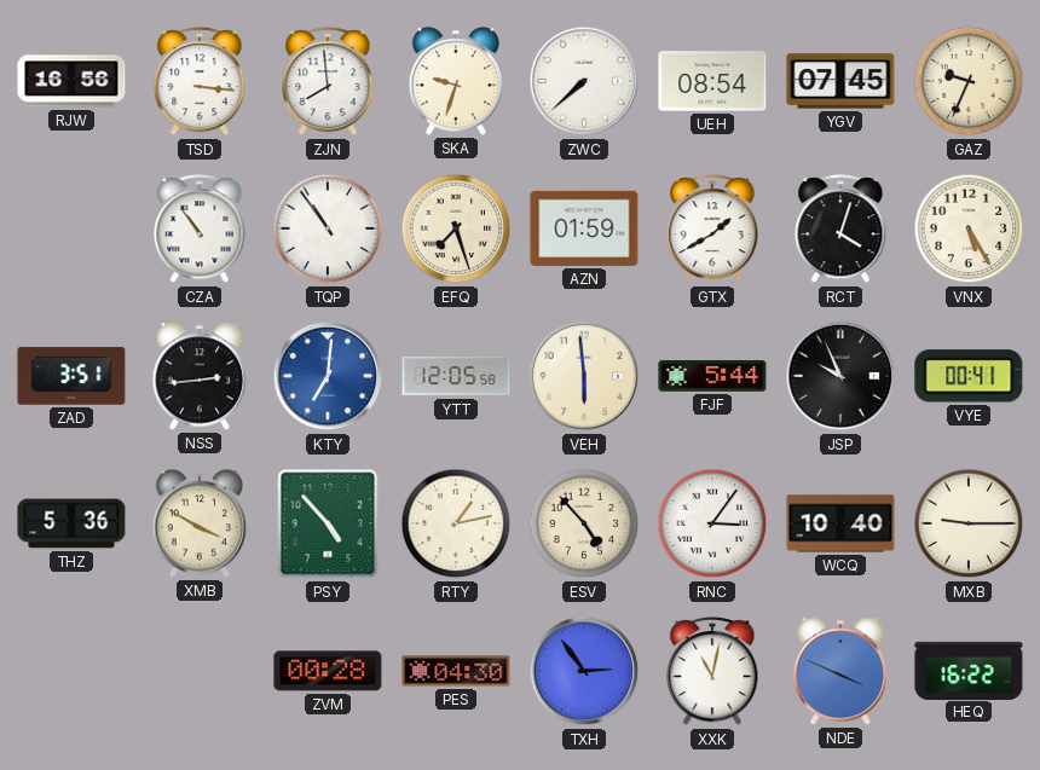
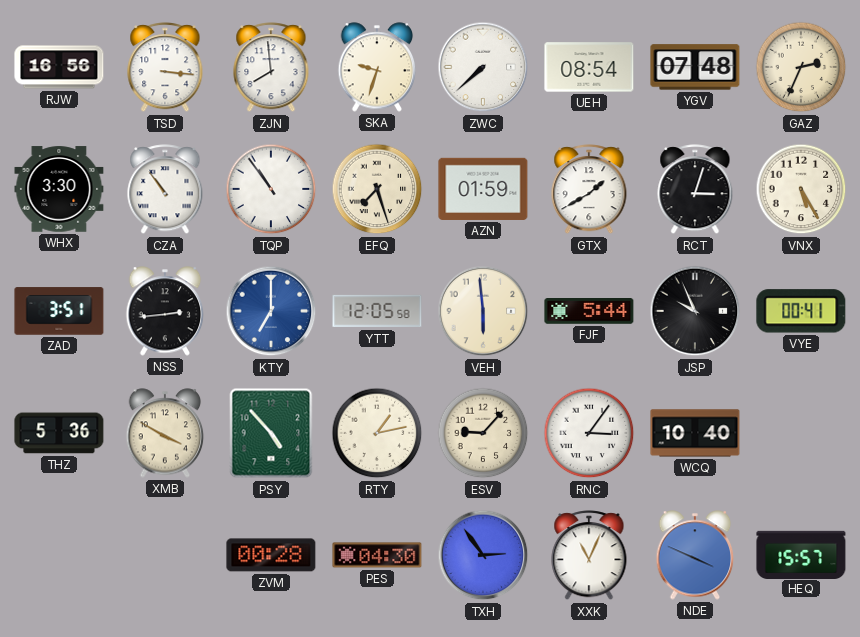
YGV: 07:45 -> 07:48
GAZ: 9:34 -> 2:34
WHX: none -> 3:30
RCT: 4:03 -> 3:03
KTY: 7:01 -> 7:00
ESV: 4:53 -> 9:07
MXB: 9:15 -> none
XXK: 11:02 -> 11:04
HEQ: 16:22 -> 15:57
